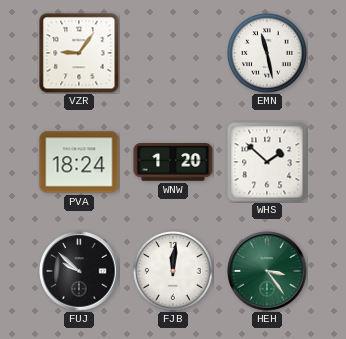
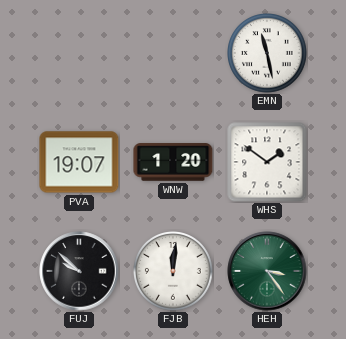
VZR: 9:06 -> none
PVA: 18:24 -> 19:07
WHS: 1:52 -> 1:51
